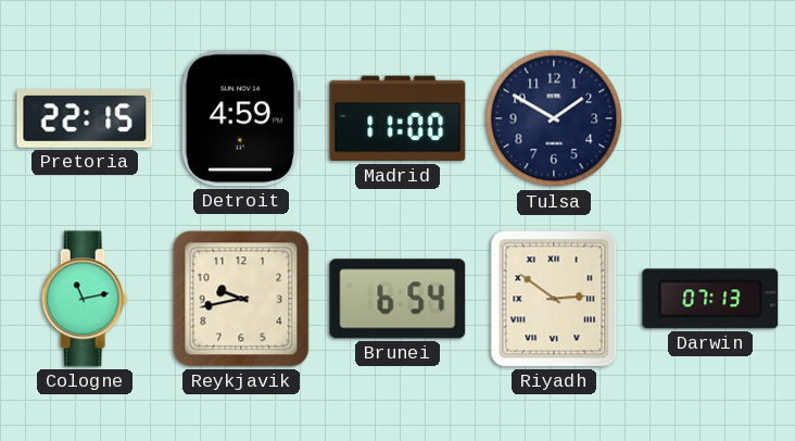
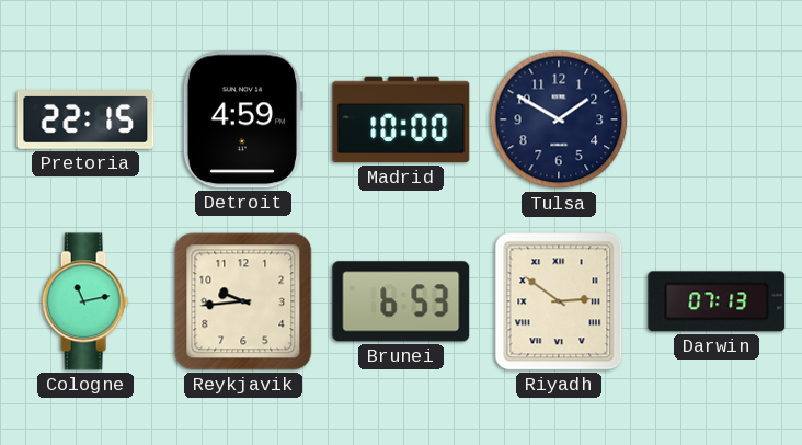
Madrid: 11:00 -> 10:00
Reykjavik: 9:43 -> 9:44
Brunei: 6:54 -> 6:53
